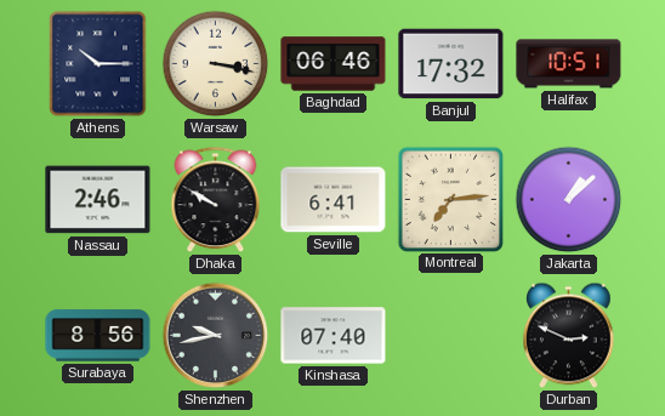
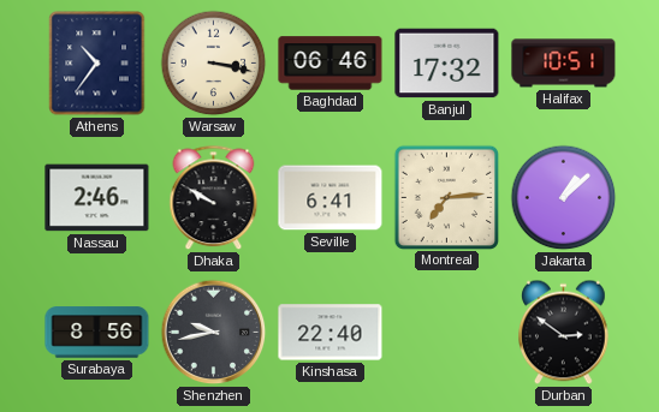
Athens: 10:15 -> 10:36
Kinshasa: 07:40 -> 22:40
Durban: 2:49 -> 2:51
